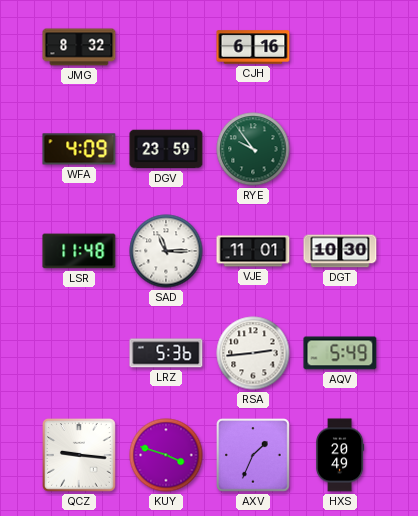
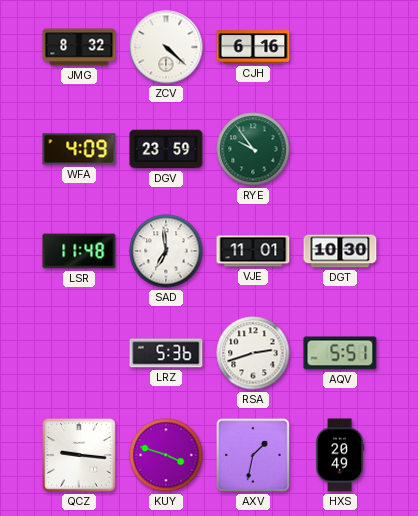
ZCV: none -> 4:22
SAD: 11:15 -> 6:59
RSA: 2:44 -> 2:42
AQV: 5:49 -> 5:51
AXV: 1:34 -> 1:32
